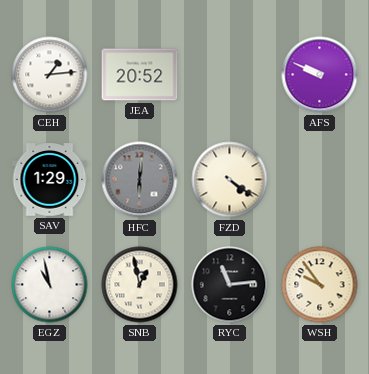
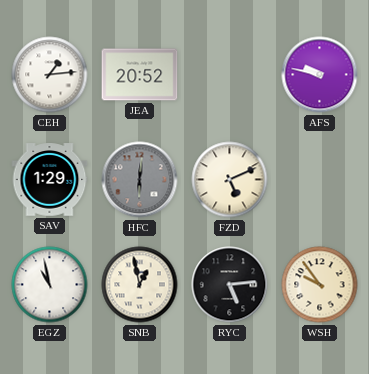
AFS: 9:49 -> 9:47
FZD: 4:21 -> 5:11
RYC: 11:14 -> 5:14
